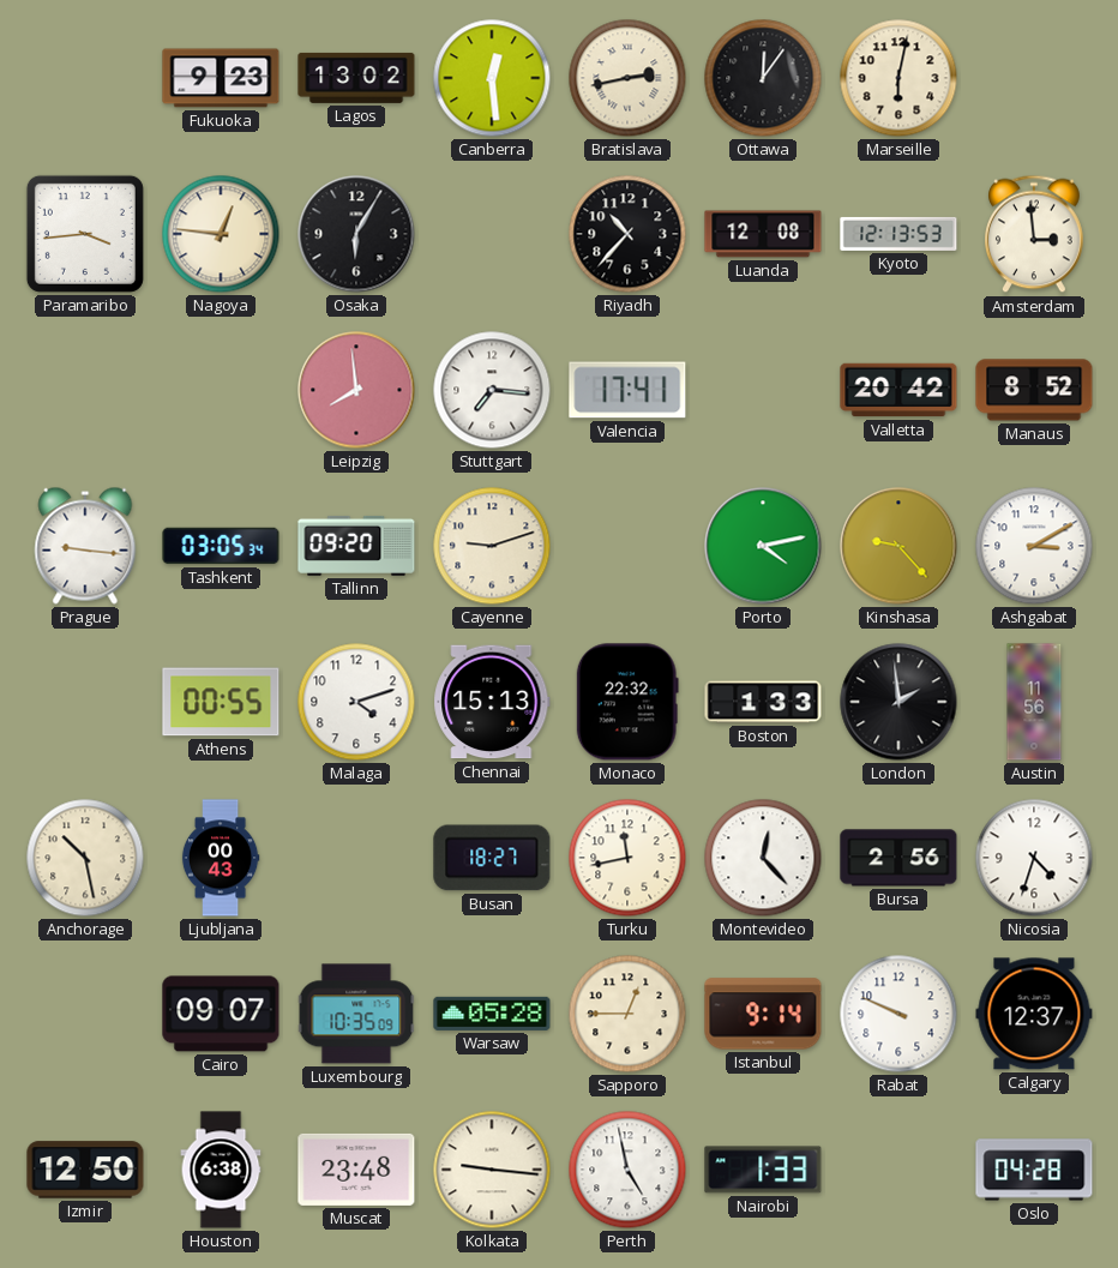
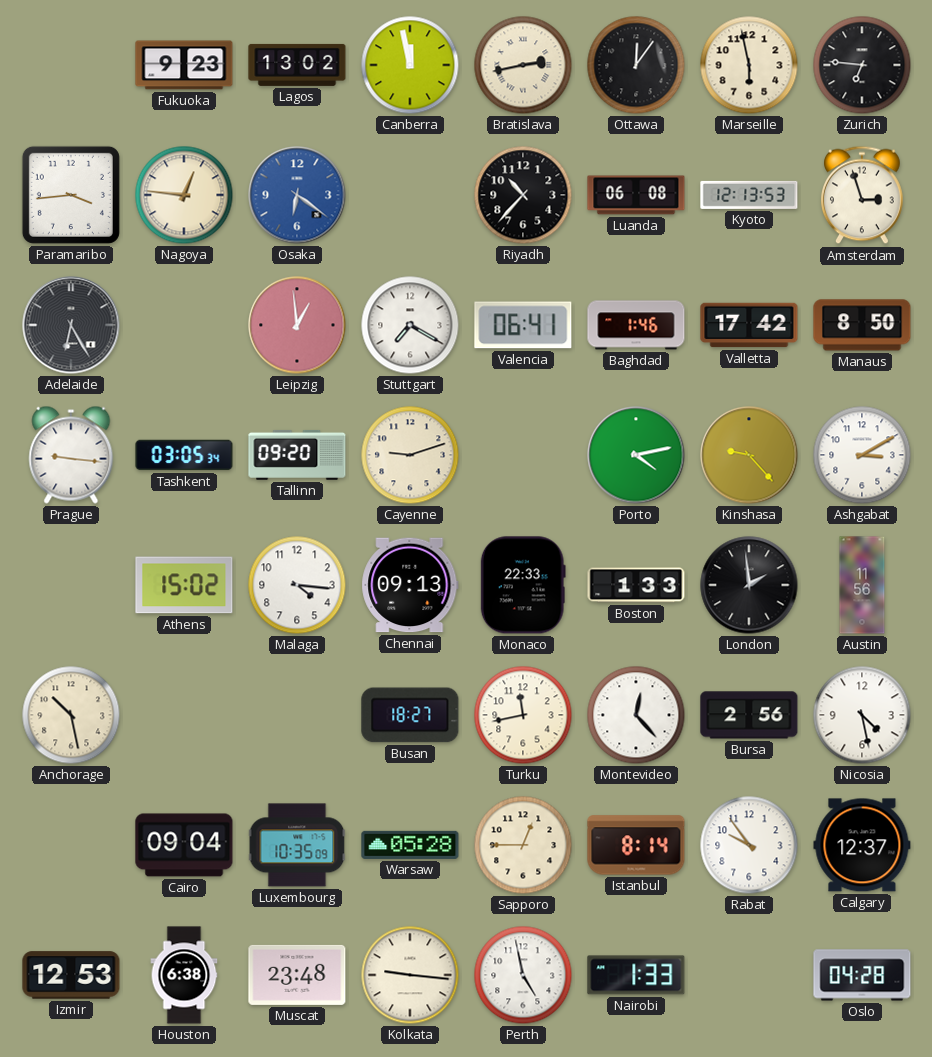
Canberra: 12:29 -> 11:58
Marseille: 6:02 -> 5:58
Zurich: none -> 6:46
Osaka: 6:05 -> 6:21
Osaka dial: black -> blue
Luanda: 12:08 -> 06:08
Amsterdam: 2:59 -> 2:57
Adelaide: none -> 6:25
Leipzig: 7:59 -> 12:59
Stuttgart: 7:16 -> 7:20
Valencia: 17:41 -> 06:41
Baghdad: none -> 1:46
Valletta: 20:42 -> 17:42
Manaus: 8:52 -> 8:50
Athens: 00:55 -> 15:02
Malaga: 4:12 -> 4:16
Chennai: 15:13 -> 09:13
Monaco: 22:32 -> 22:33
Ljubljana: 00:43 -> none
Nicosia: 4:33 -> 4:28
Cairo: 09:07 -> 09:04
Istanbul: 9:14 -> 8:14
Rabat: 9:49 -> 9:54
Izmir: 12:50 -> 12:53
